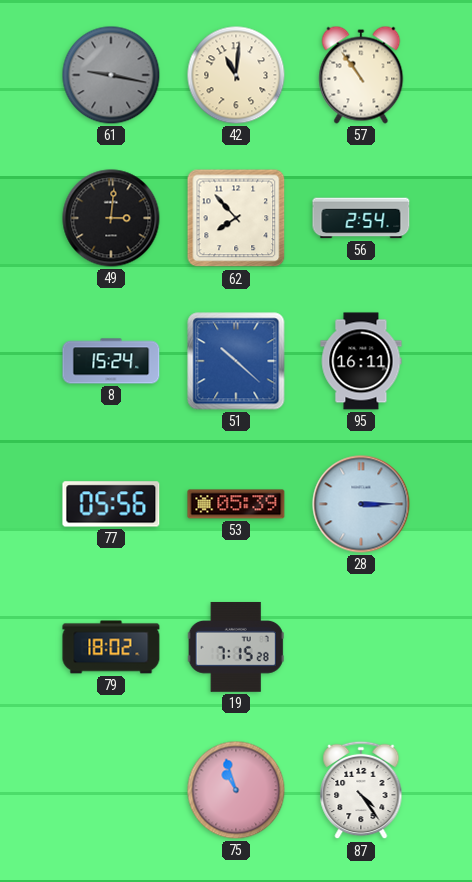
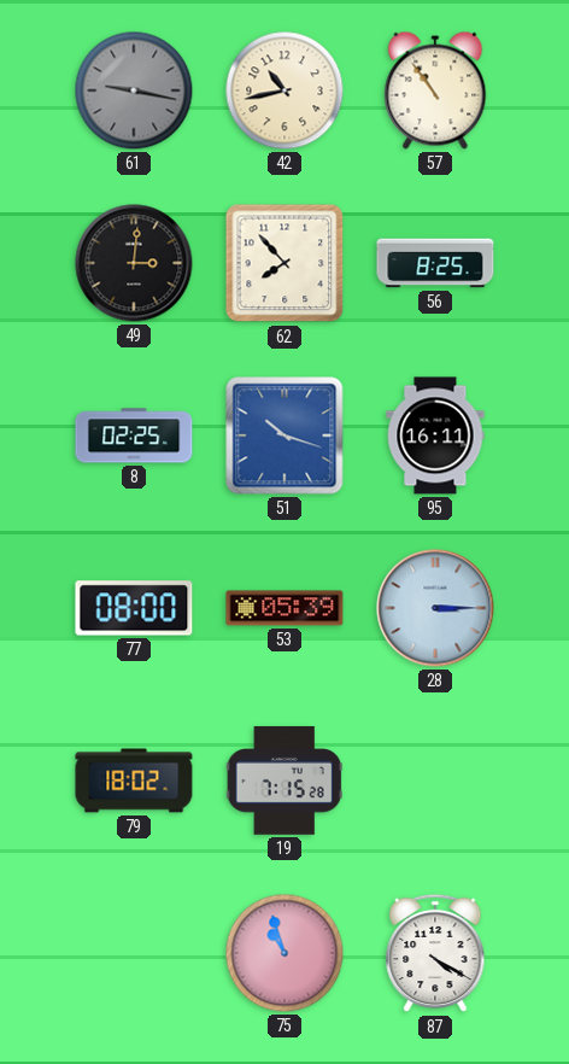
42: 11:01 -> 10:43
56: 2:54 -> 8:25
8: 15:24 -> 02:25
51: 10:22 -> 10:18
77: 05:56 -> 08:00
87: 4:24 -> 4:20
